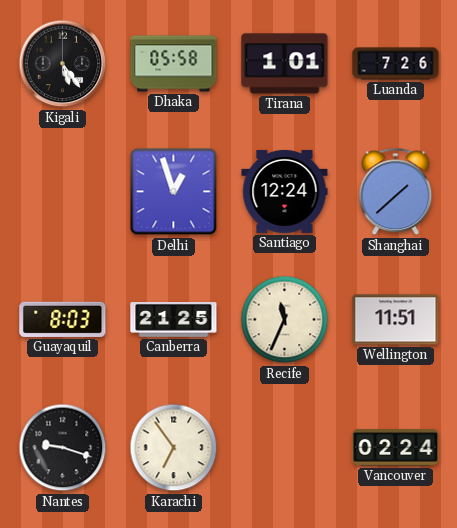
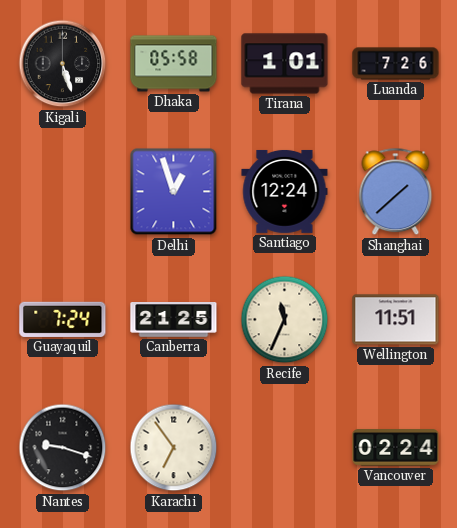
Kigali: 5:24 -> 5:27
Guayaquil: 8:03 -> 7:24
